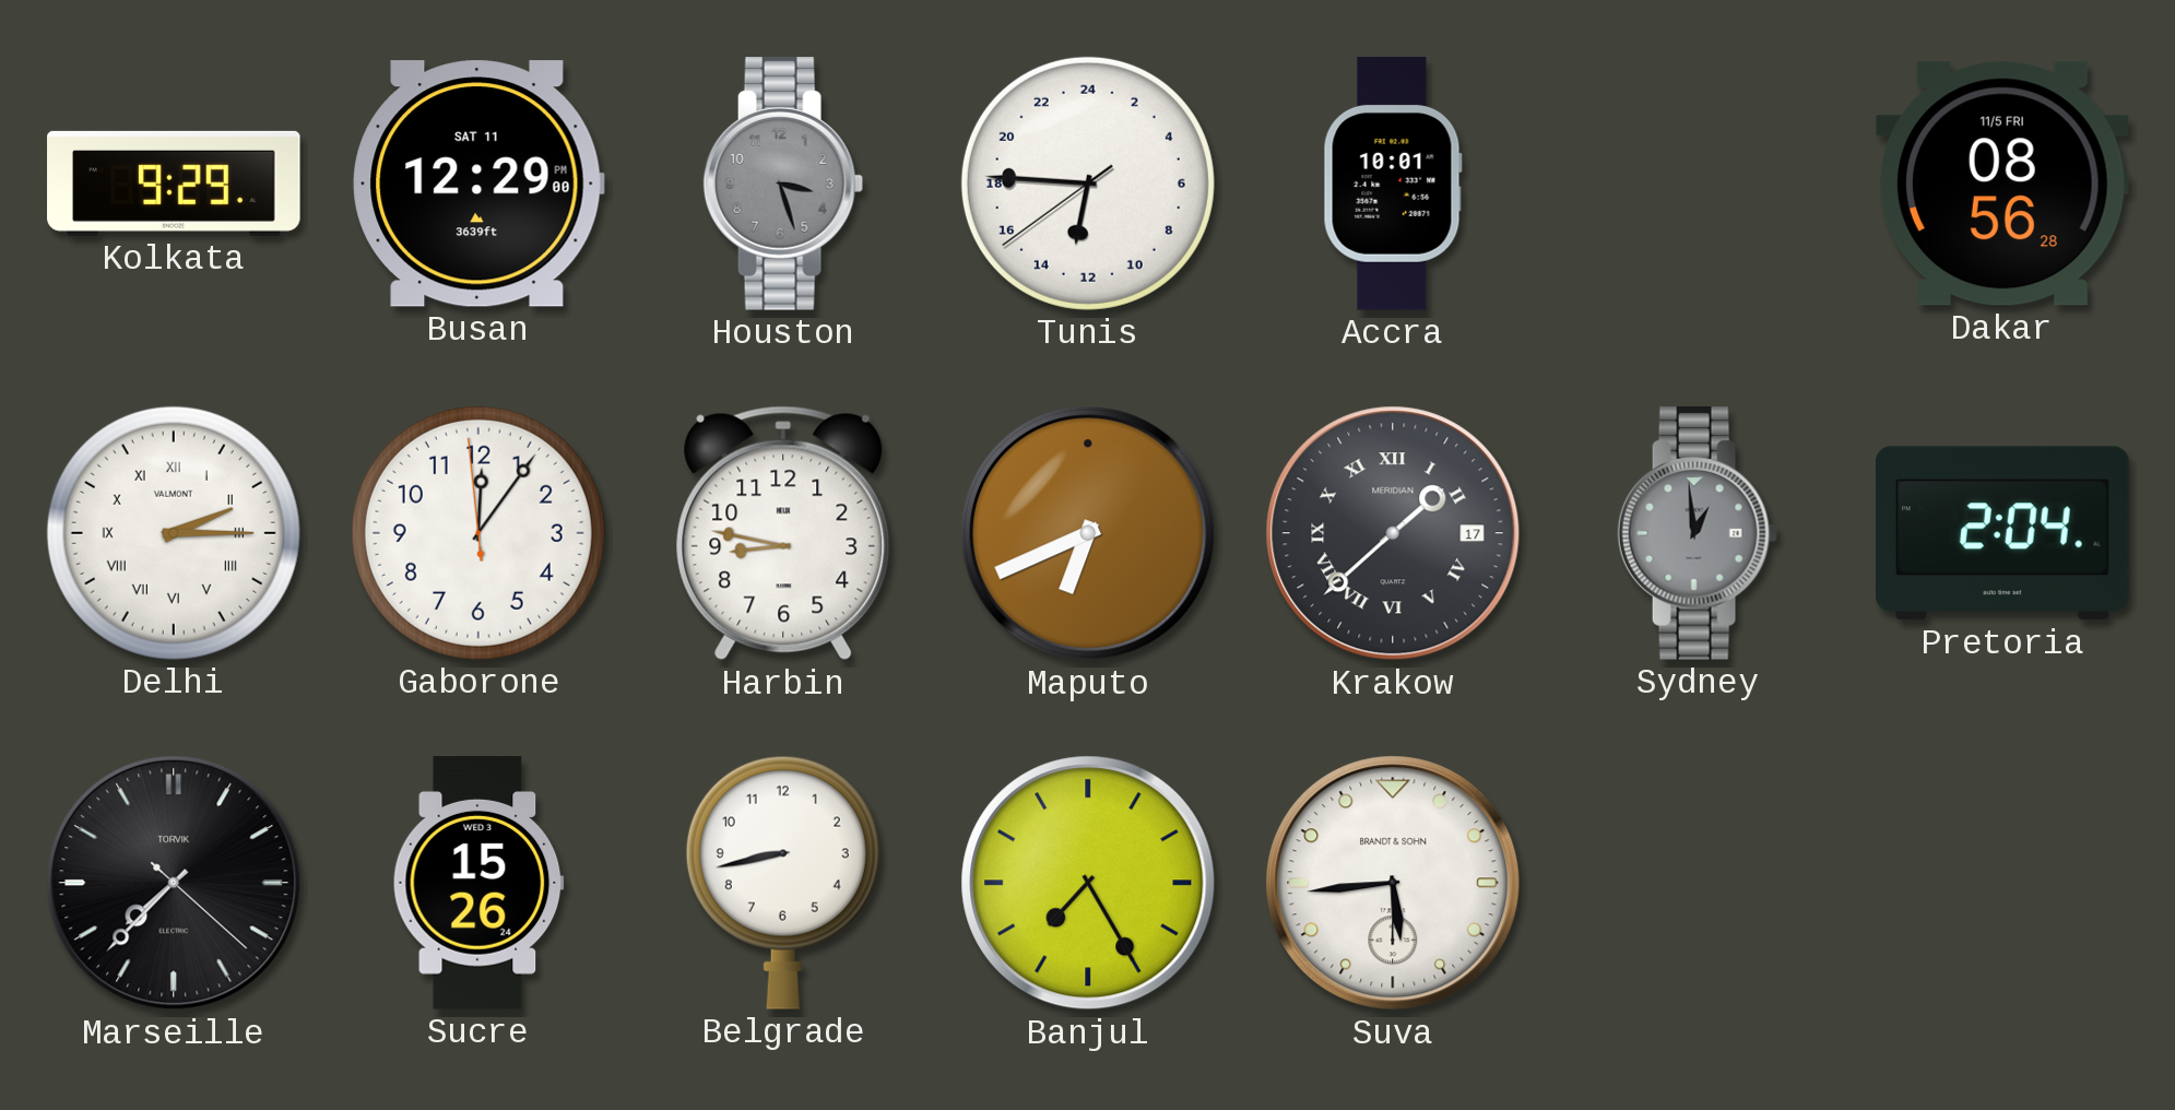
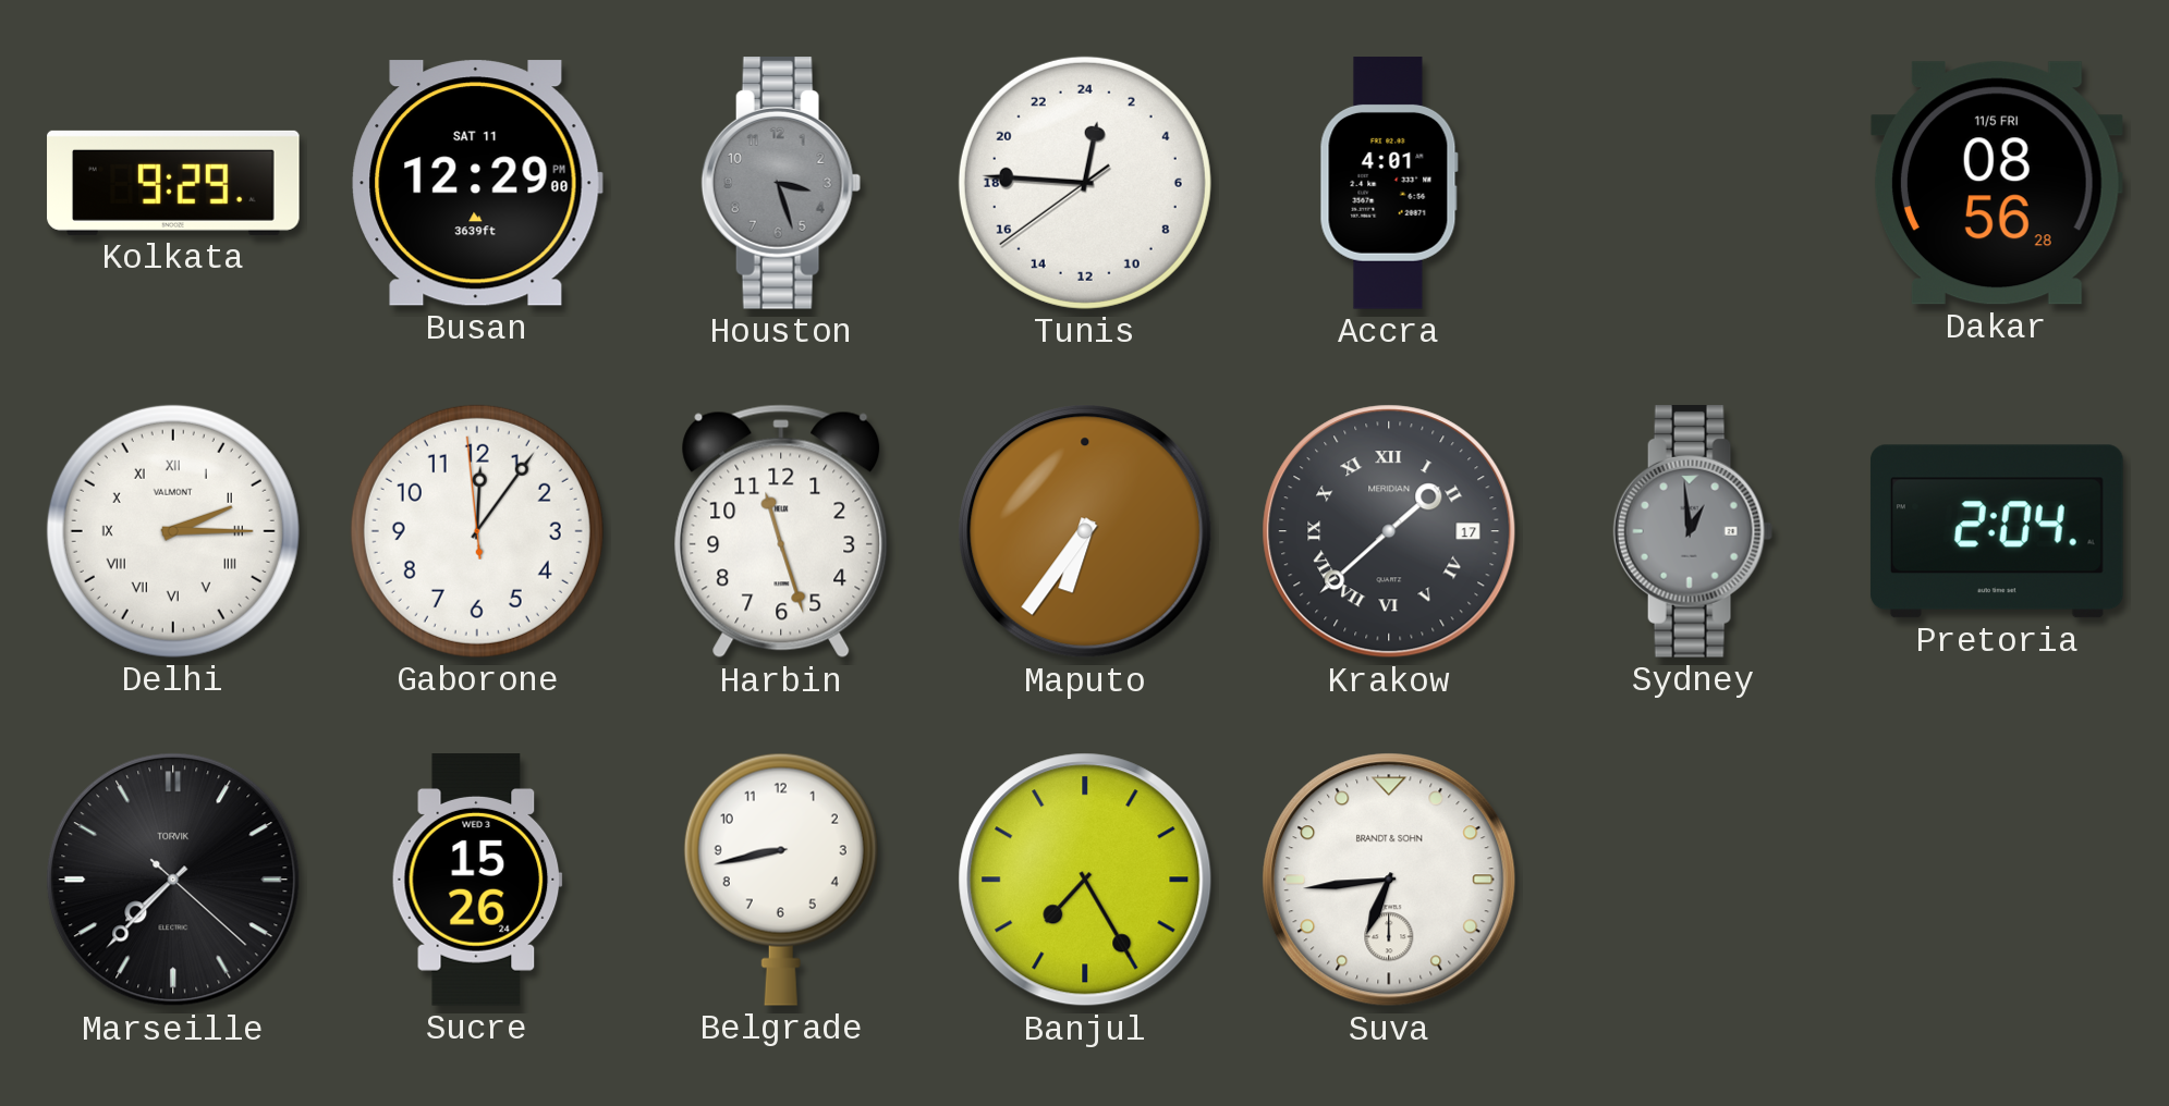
Tunis: 12:45 -> 0:45
Accra: 10:01 -> 4:01
Harbin: 8:47 -> 11:27
Maputo: 6:41 -> 6:36
Suva: 5:44 -> 6:44
